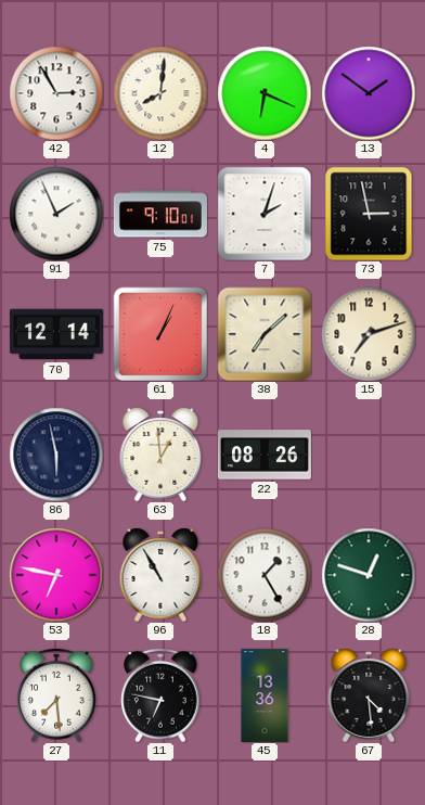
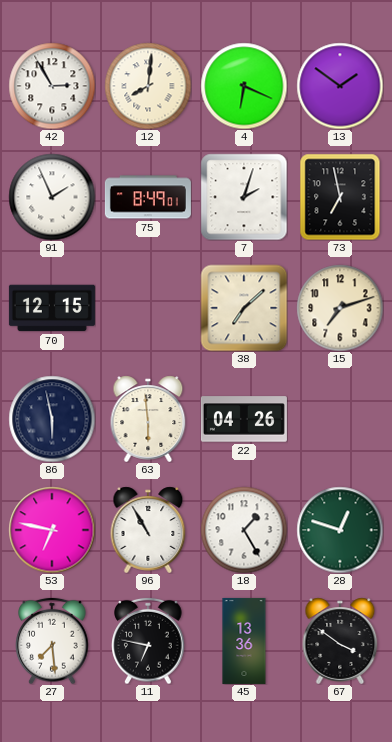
75: 9:10 -> 8:49
73: 2:58 -> 6:58
70: 12:14 -> 12:15
61: 1:04 -> none
63: 12:59 -> 5:59
22: 08:26 -> 04:26
67: 4:29 -> 3:51
